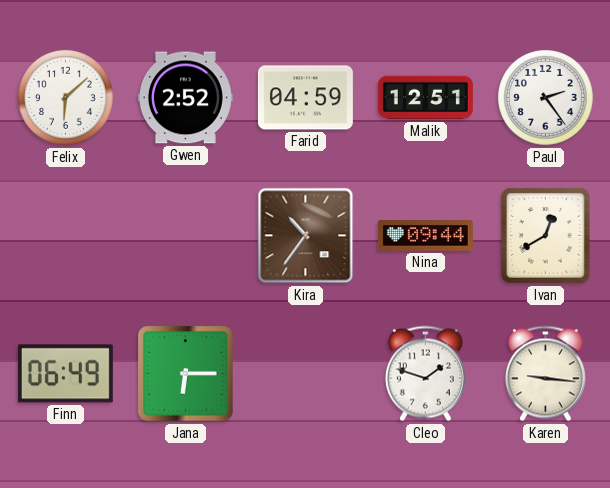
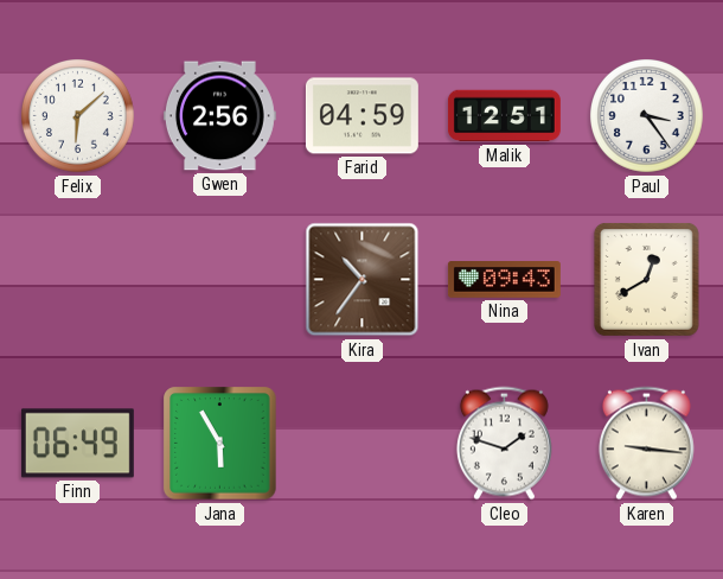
Gwen: 2:52 -> 2:56
Paul: 2:24 -> 3:24
Nina: 09:44 -> 09:43
Jana: 6:15 -> 5:55
